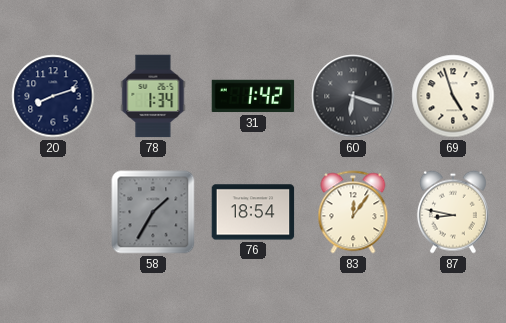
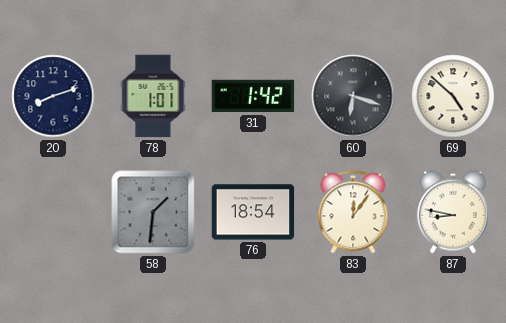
78: 1:34 -> 1:01
69: 4:57 -> 4:52
58: 1:35 -> 1:31
